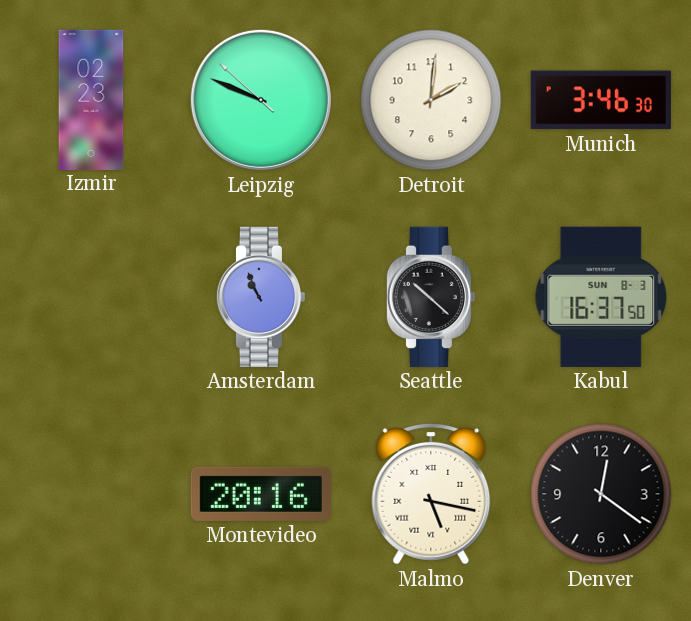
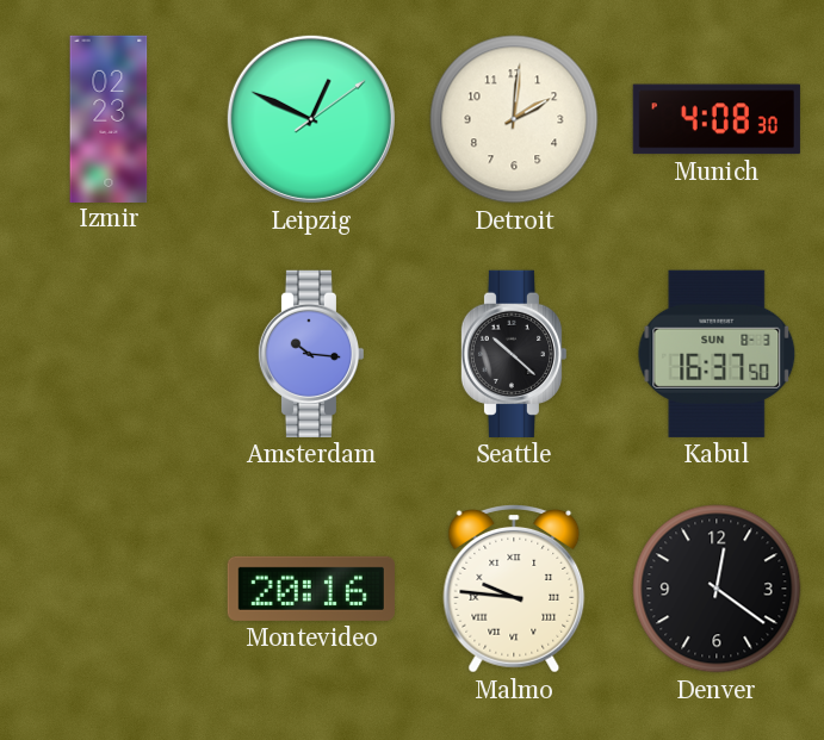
Leipzig: 9:48 -> 12:49
Munich: 3:46 -> 4:08
Amsterdam: 10:56 -> 10:16
Malmo: 5:17 -> 9:46
